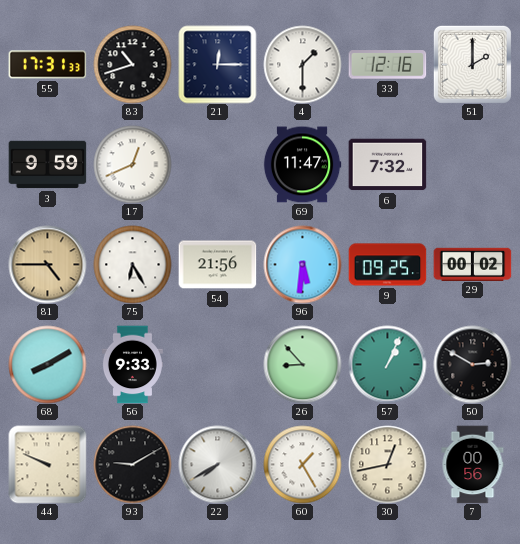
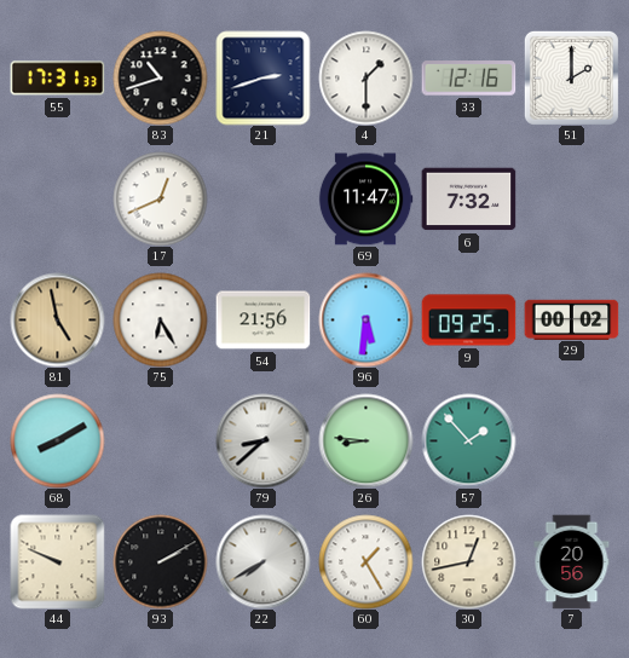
21: 12:15 -> 2:42
3: 9:59 -> none
81: 4:45 -> 4:58
56: 9:33 -> none
79: none -> 8:38
26: 8:53 -> 8:46
57: 1:04 -> 1:53
50: 2:50 -> none
93: 9:10 -> 2:10
7: 00:56 -> 20:56
